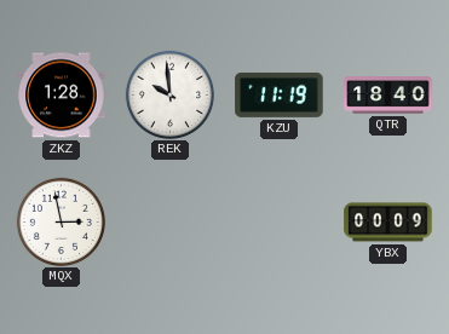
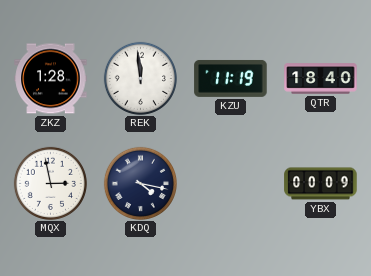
REK: 9:59 -> 11:59
KDQ: none -> 4:17
